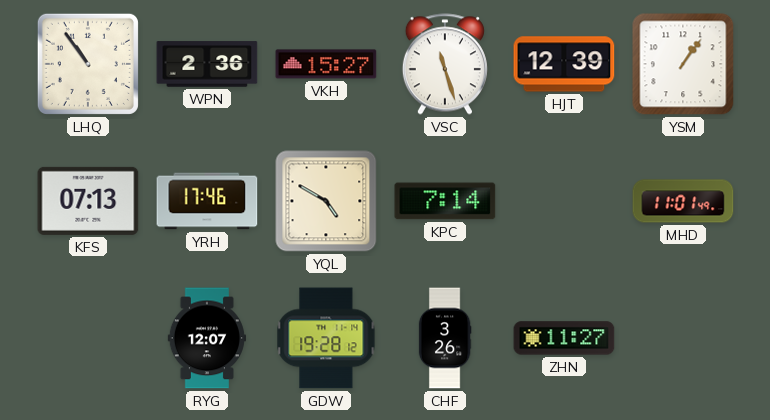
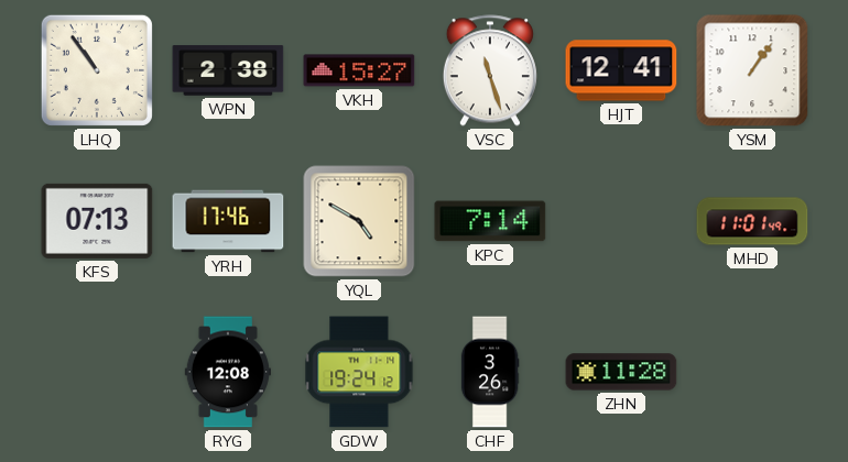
WPN: 2:36 -> 2:38
HJT: 12:39 -> 12:41
RYG: 12:07 -> 12:08
GDW: 19:28 -> 19:24
ZHN: 11:27 -> 11:28
